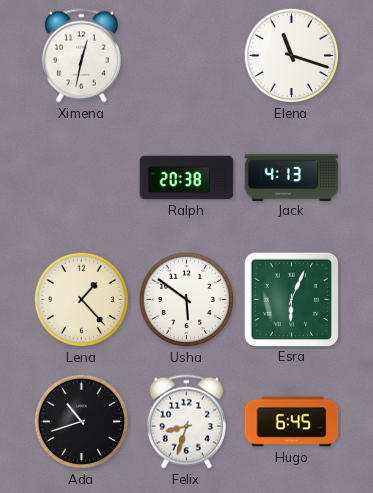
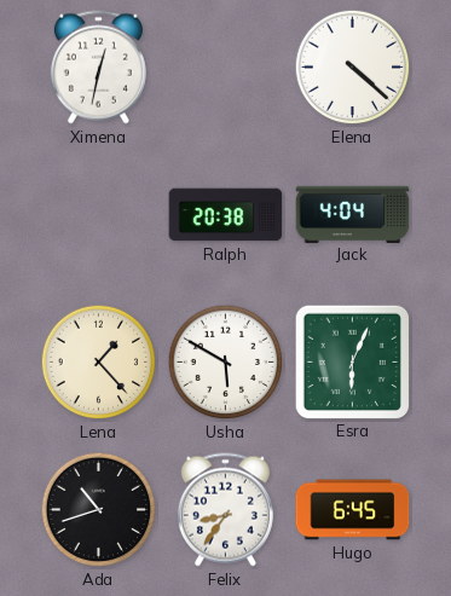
Elena: 11:18 -> 4:22
Jack: 4:13 -> 4:04
Usha: 5:51 -> 5:50
Felix: 8:33 -> 8:36
